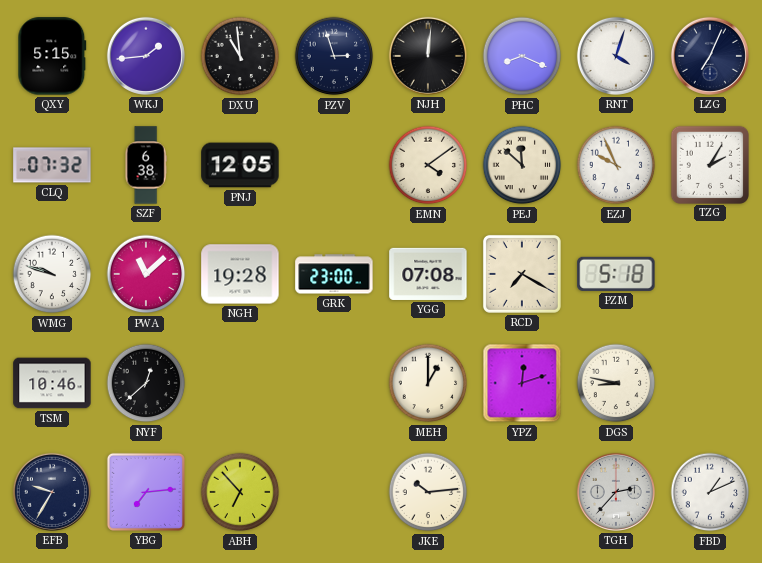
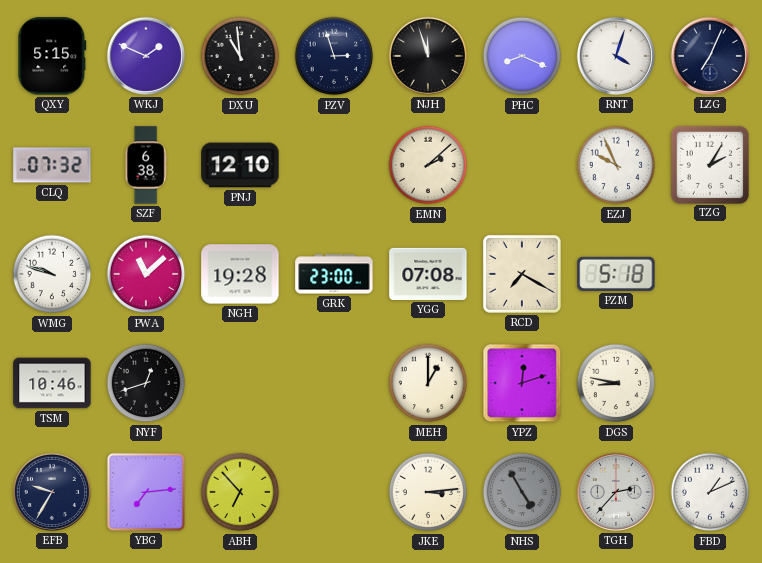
WKJ: 1:44 -> 1:49
NJH: 12:01 -> 11:57
PNJ: 12:05 -> 12:10
EMN: 4:09 -> 2:08
PEJ: 11:52 -> none
NYF: 12:38 -> 12:42
JKE: 10:14 -> 3:14
NHS: none -> 4:55
